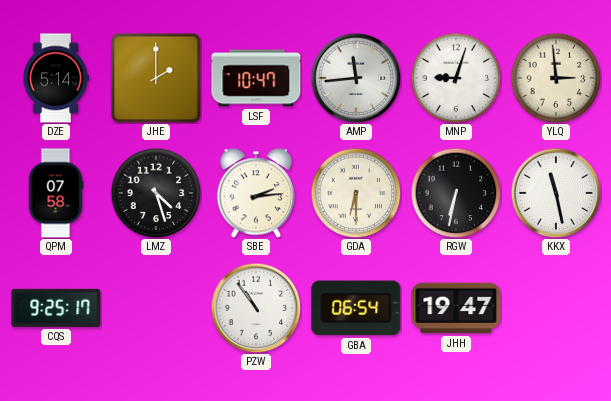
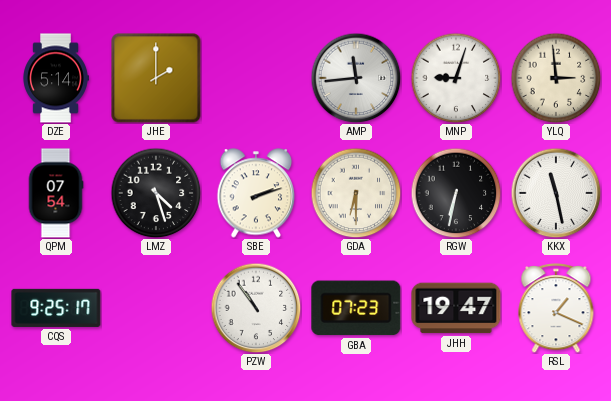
LSF: 10:47 -> none
QPM: 07:58 -> 07:54
SBE: 2:14 -> 2:12
GBA: 06:54 -> 07:23
RSL: none -> 1:19
